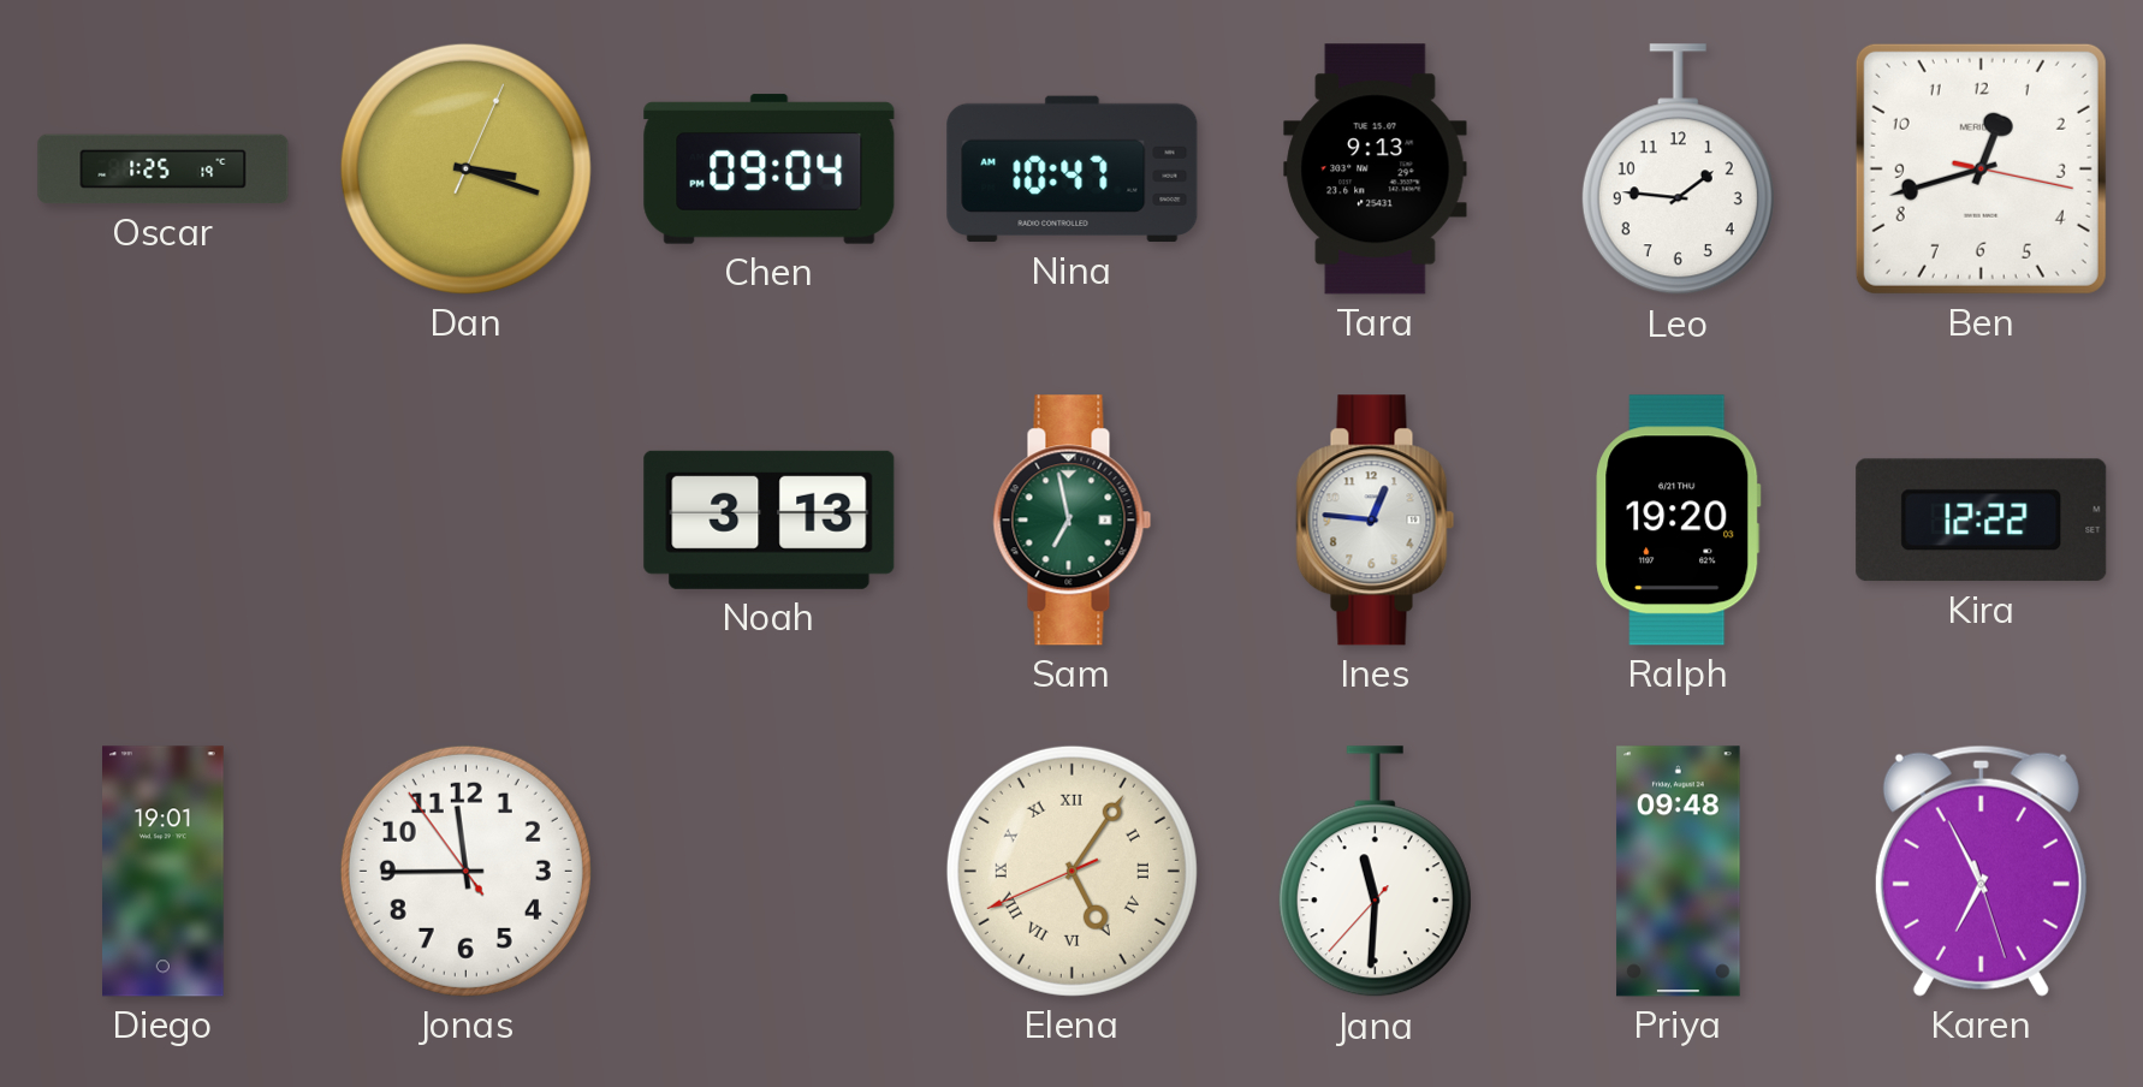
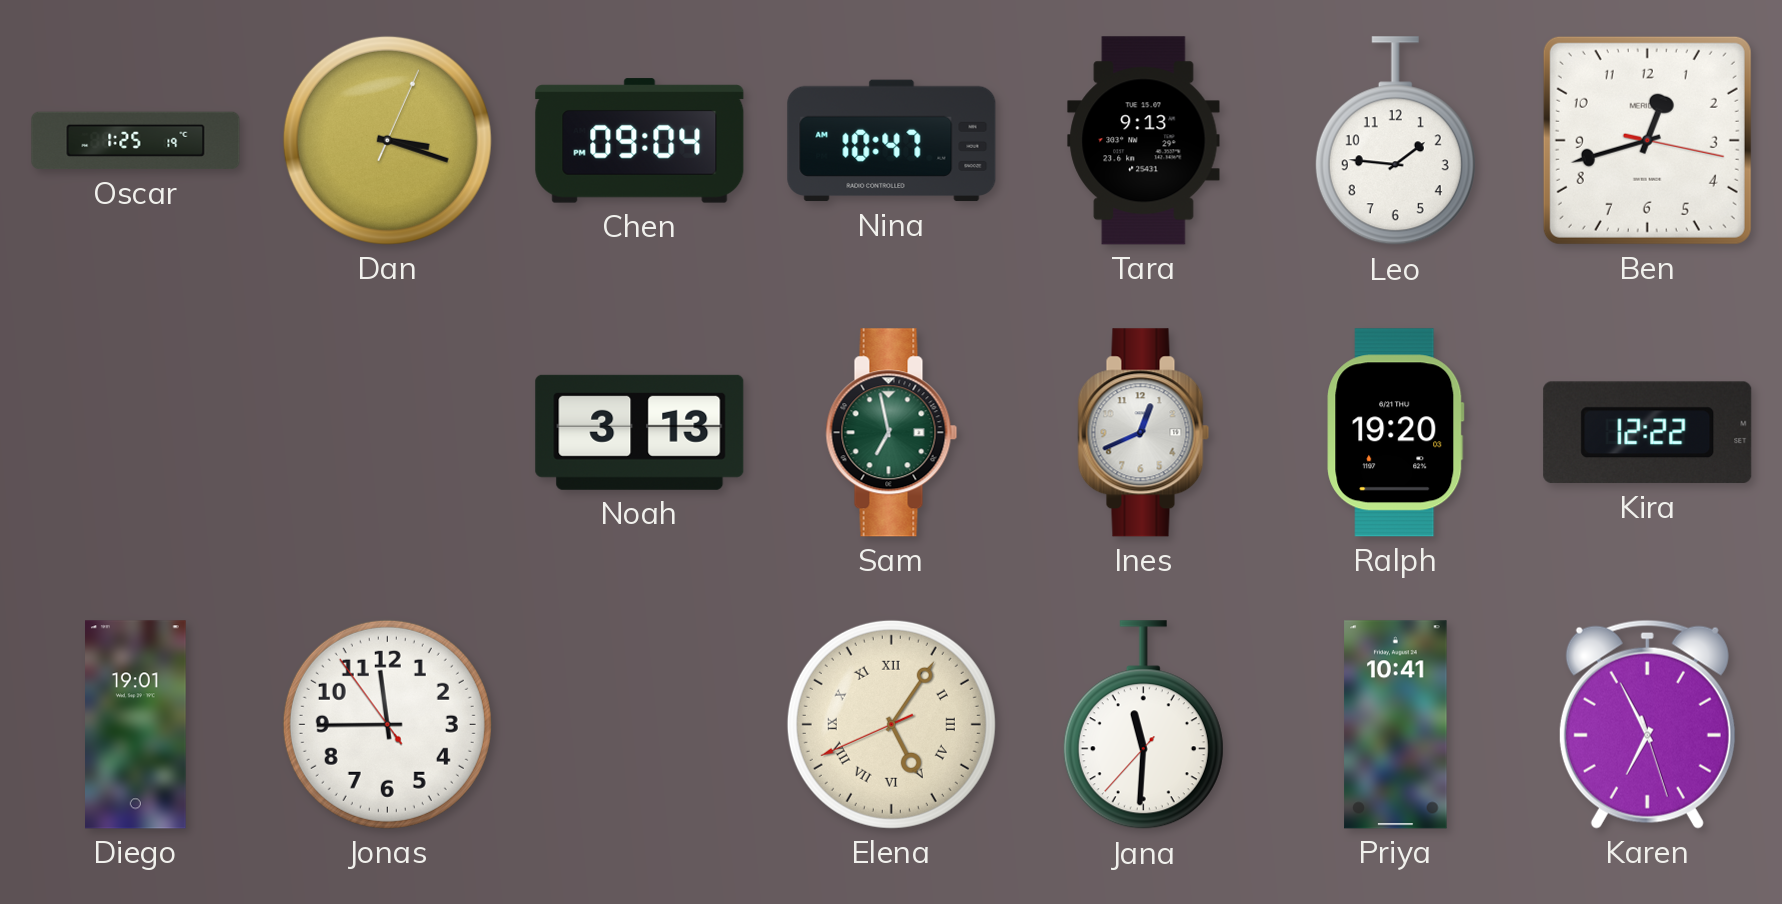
Ines: 12:46 -> 12:41
Priya: 09:48 -> 10:41
